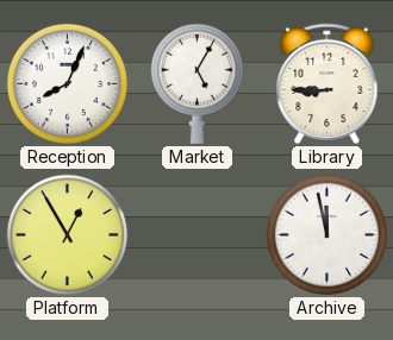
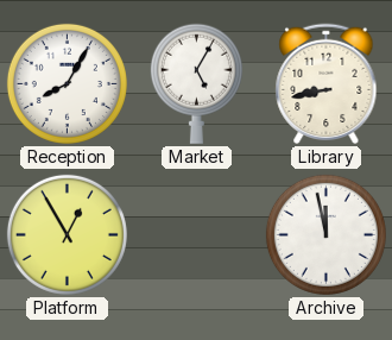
Reception: 8:04 -> 8:05
Library: 8:45 -> 8:43
